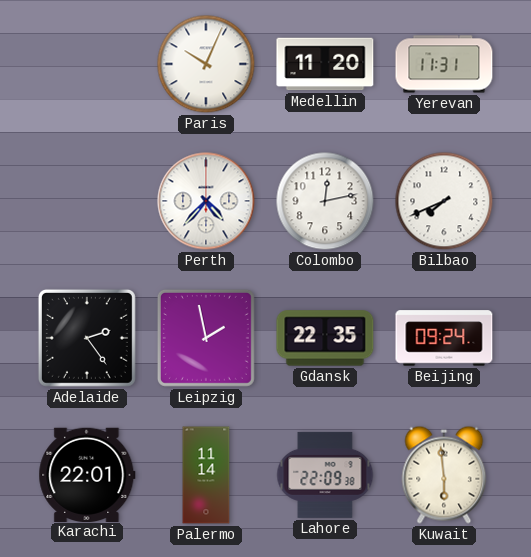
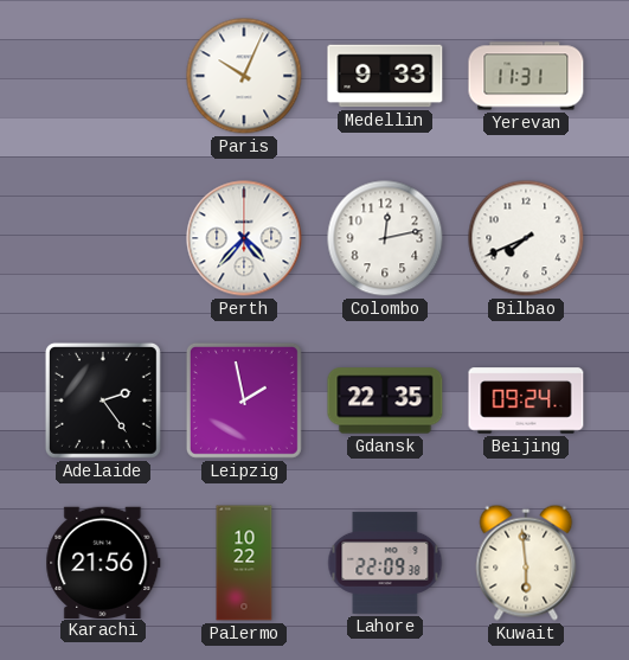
Medellin: 11:20 -> 9:33
Karachi: 22:01 -> 21:56
Palermo: 11:14 -> 10:22
